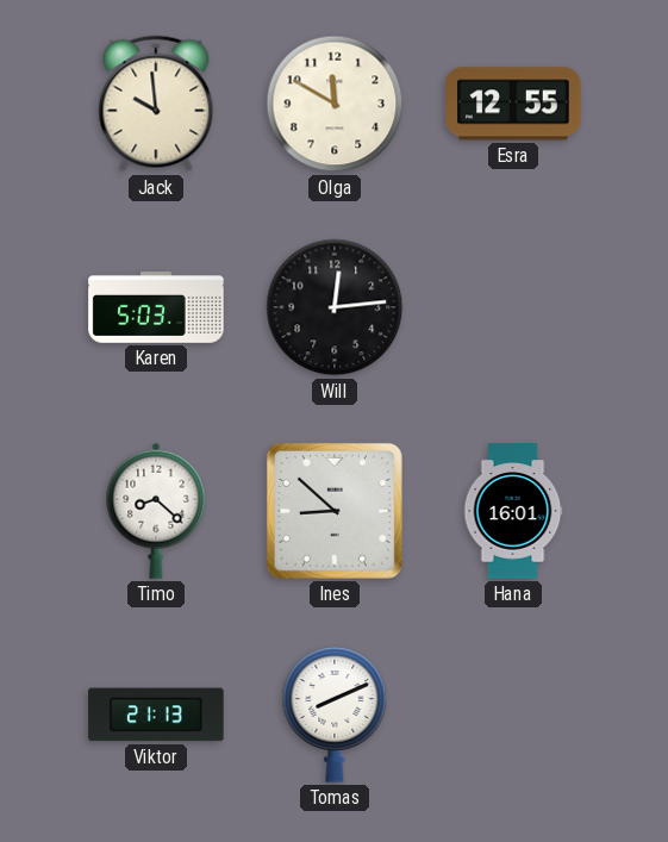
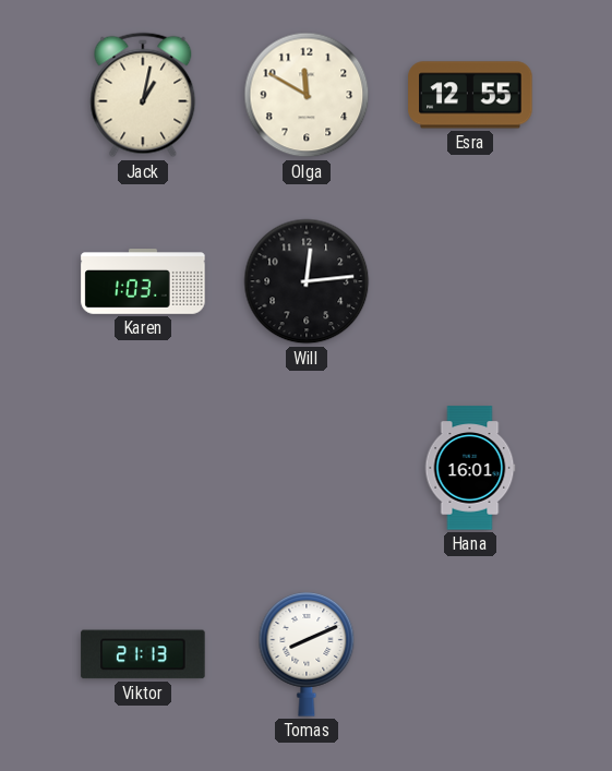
Jack: 9:59 -> 1:02
Karen: 5:03 -> 1:03
Timo: 8:22 -> none
Ines: 8:52 -> none
